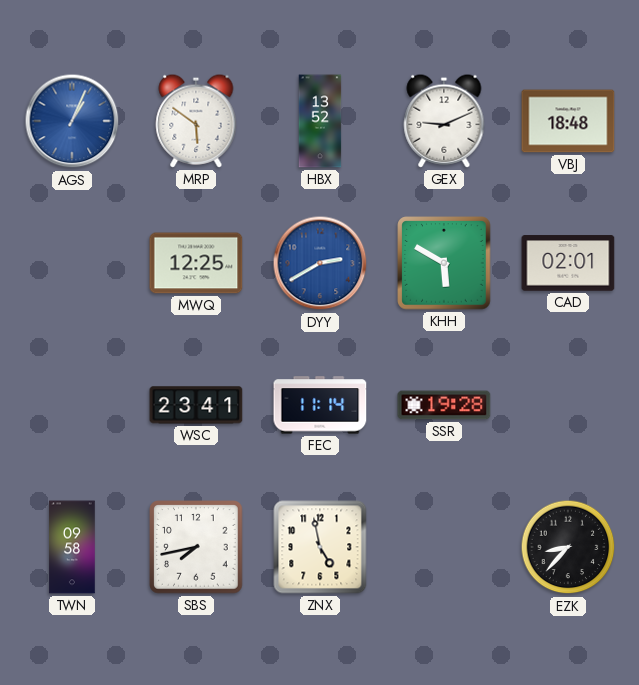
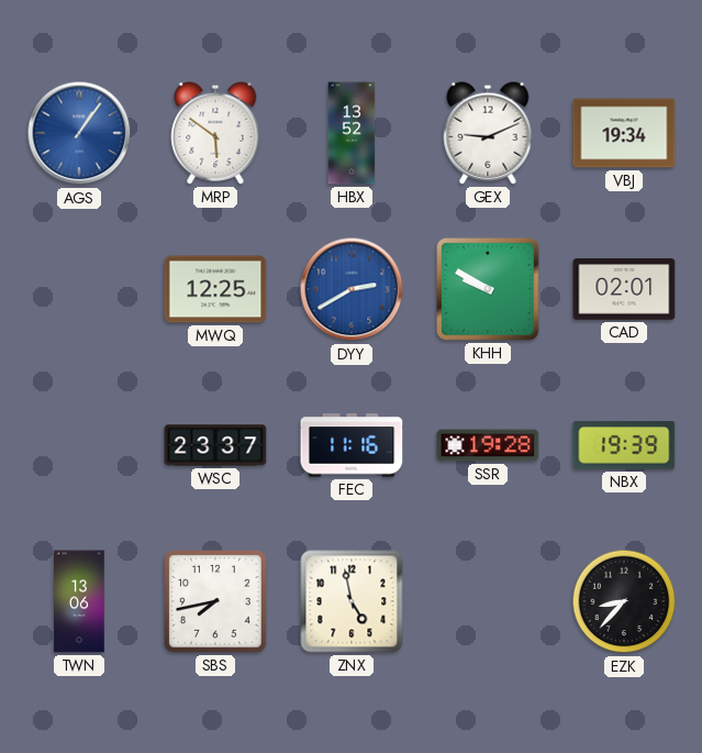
AGS: 1:04 -> 1:06
VBJ: 18:48 -> 19:34
KHH: 5:50 -> 9:50
WSC: 23:41 -> 23:37
FEC: 11:14 -> 11:16
NBX: none -> 19:39
TWN: 09:58 -> 13:06
